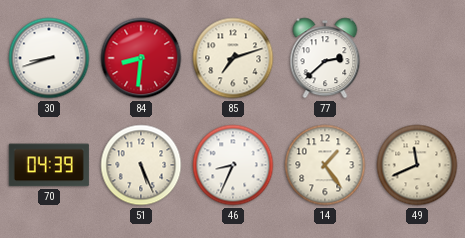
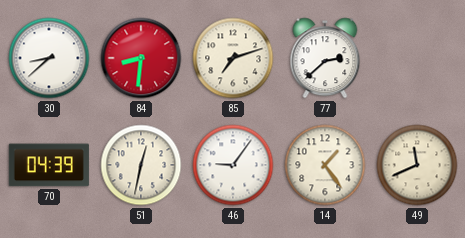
30: 8:42 -> 8:38
51: 5:26 -> 12:32
46: 8:34 -> 9:06
